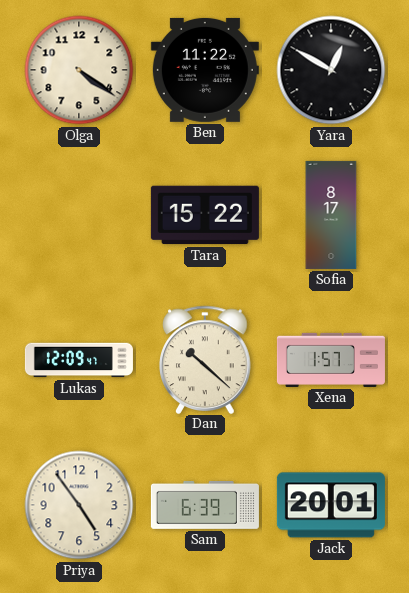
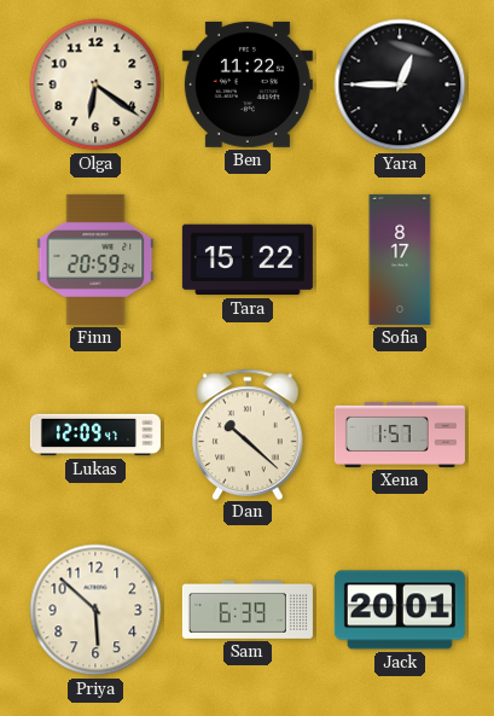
Olga: 4:21 -> 6:21
Yara: 12:50 -> 12:45
Finn: none -> 20:59
Priya: 4:54 -> 5:52
